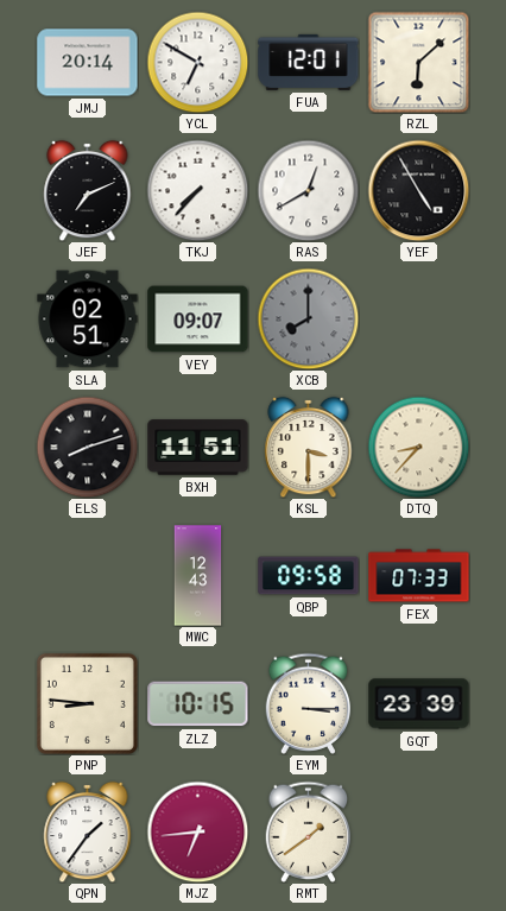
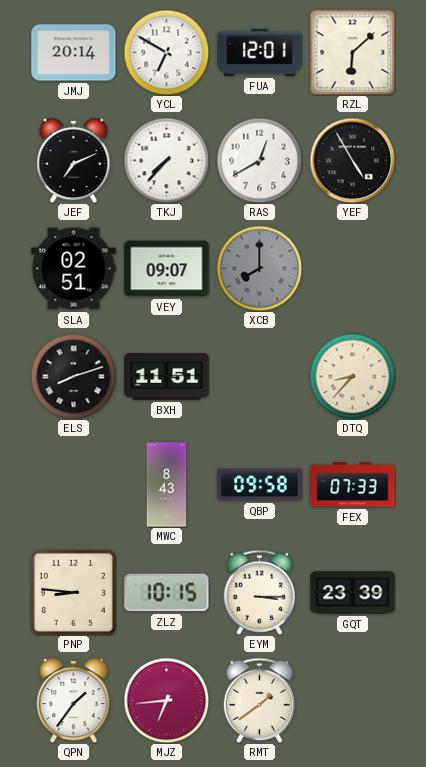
KSL: 3:30 -> none
MWC: 12:43 -> 8:43
